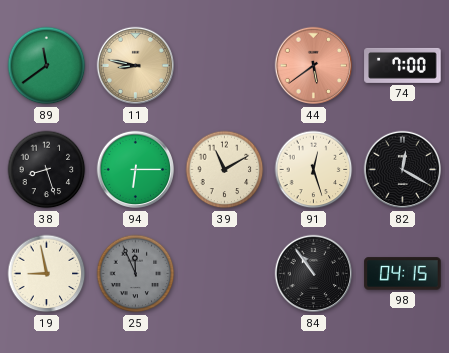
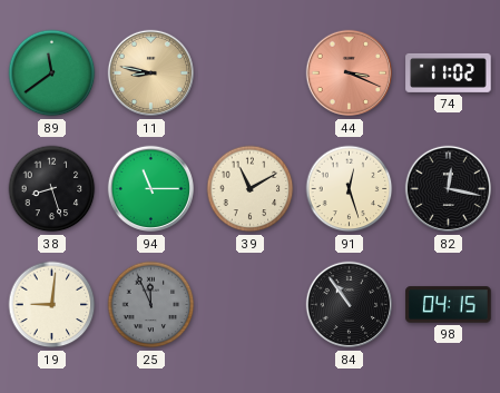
44: 5:39 -> 3:19
74: 7:00 -> 11:02
94: 6:15 -> 11:15
82: 12:20 -> 12:17
19: 8:58 -> 9:01
